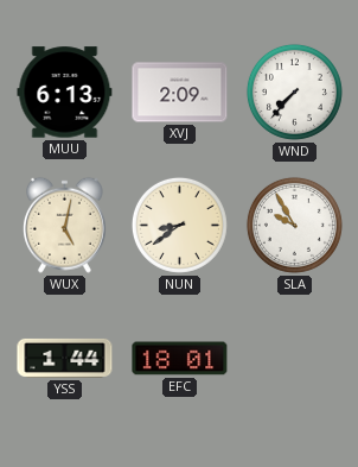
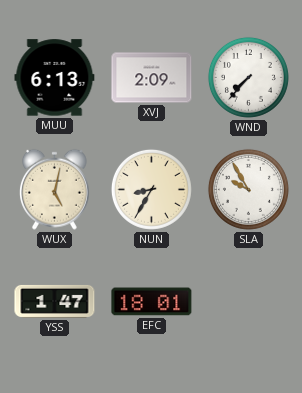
NUN: 8:39 -> 8:35
YSS: 1:44 -> 1:47
